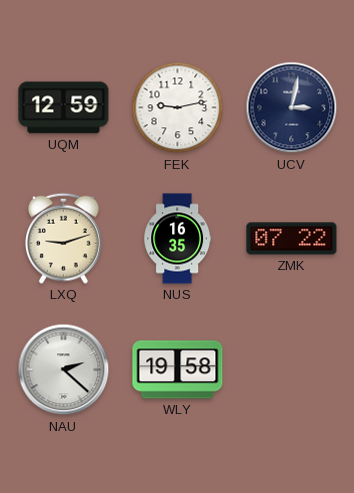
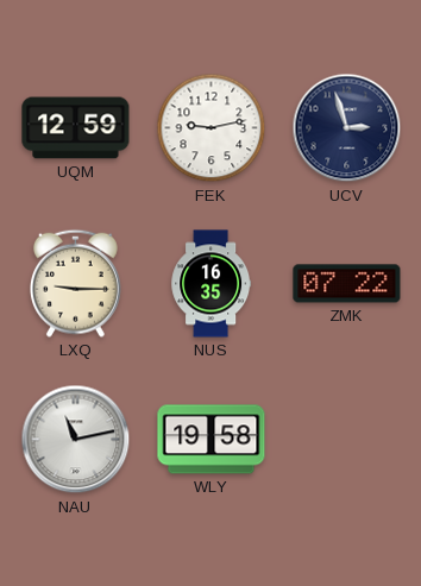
UCV: 3:02 -> 2:57
LXQ: 9:12 -> 9:15
NAU: 2:22 -> 11:13
